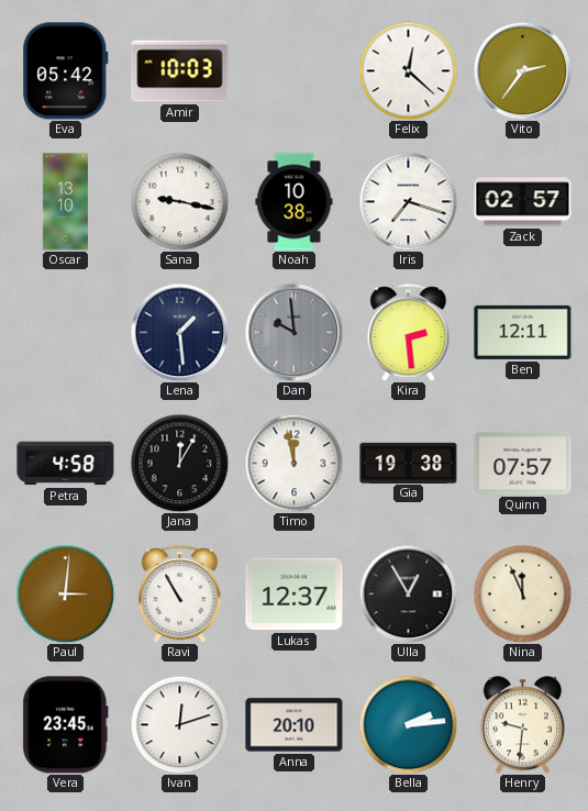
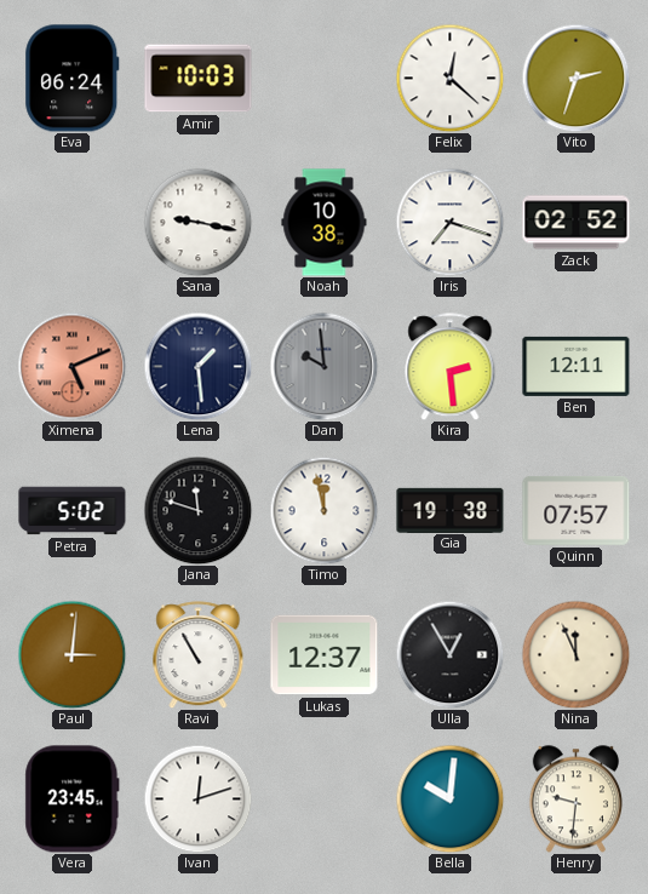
Eva: 05:42 -> 06:24
Vito: 2:36 -> 2:33
Oscar: 13:10 -> none
Zack: 02:57 -> 02:52
Ximena: none -> 5:11
Petra: 4:58 -> 5:02
Jana: 12:05 -> 11:48
Anna: 20:10 -> none
Bella: 2:14 -> 10:01
